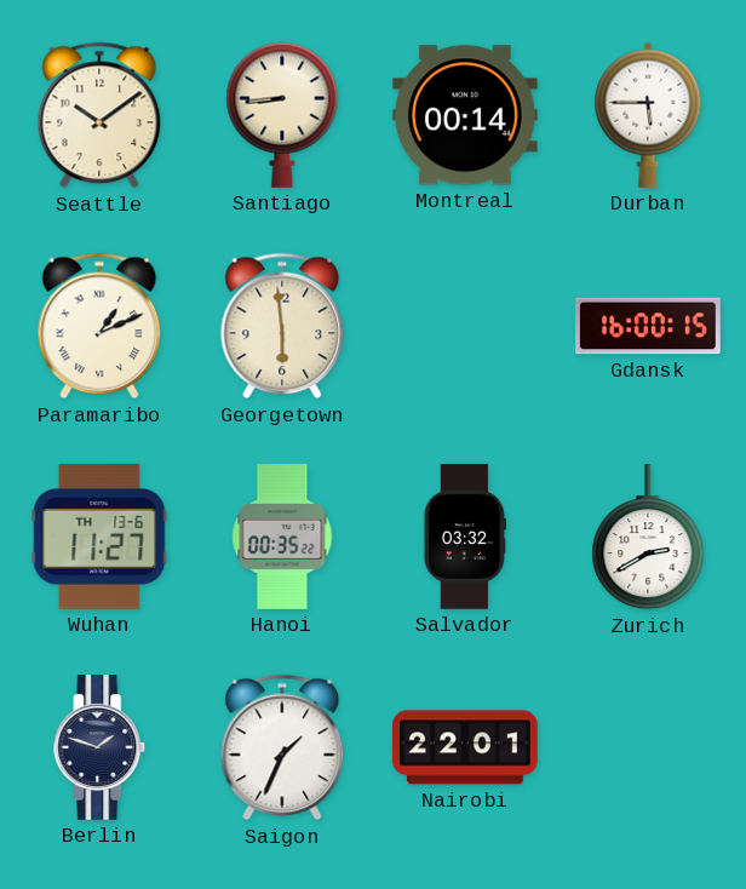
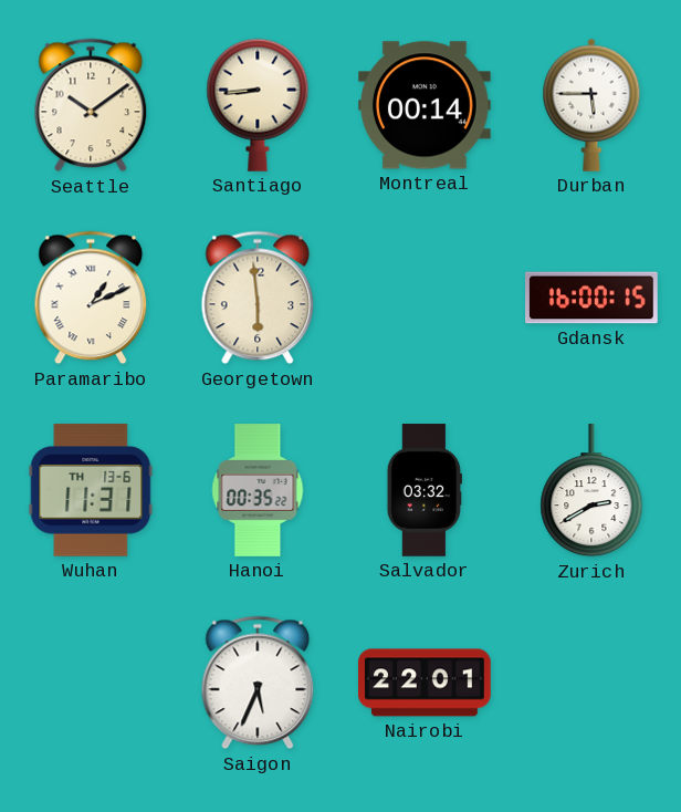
Wuhan: 11:27 -> 11:31
Berlin: 1:48 -> none
Saigon: 1:34 -> 5:34
